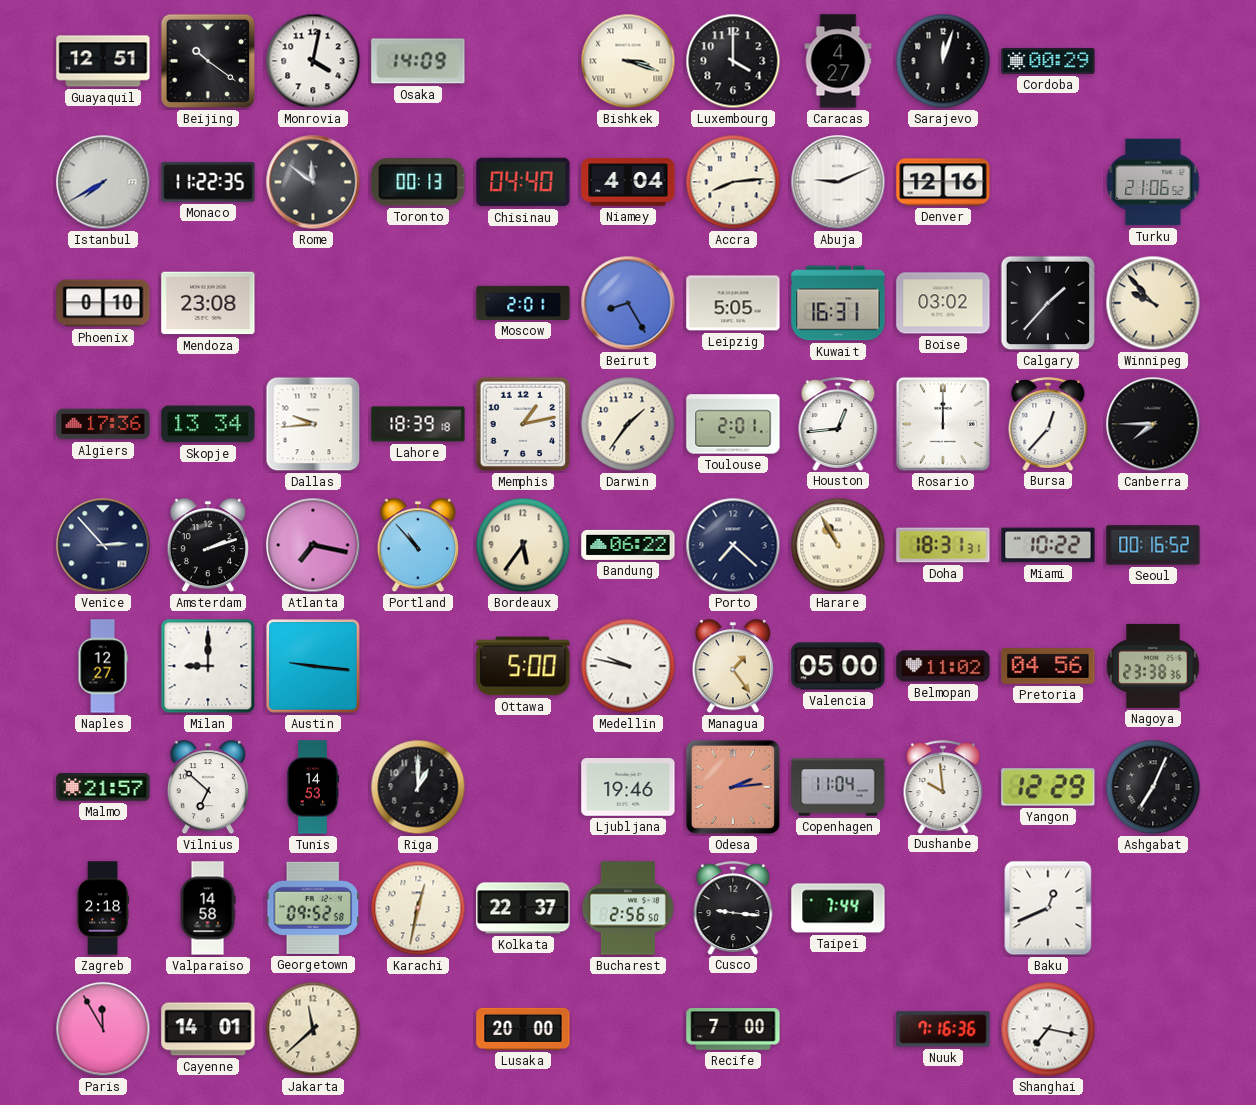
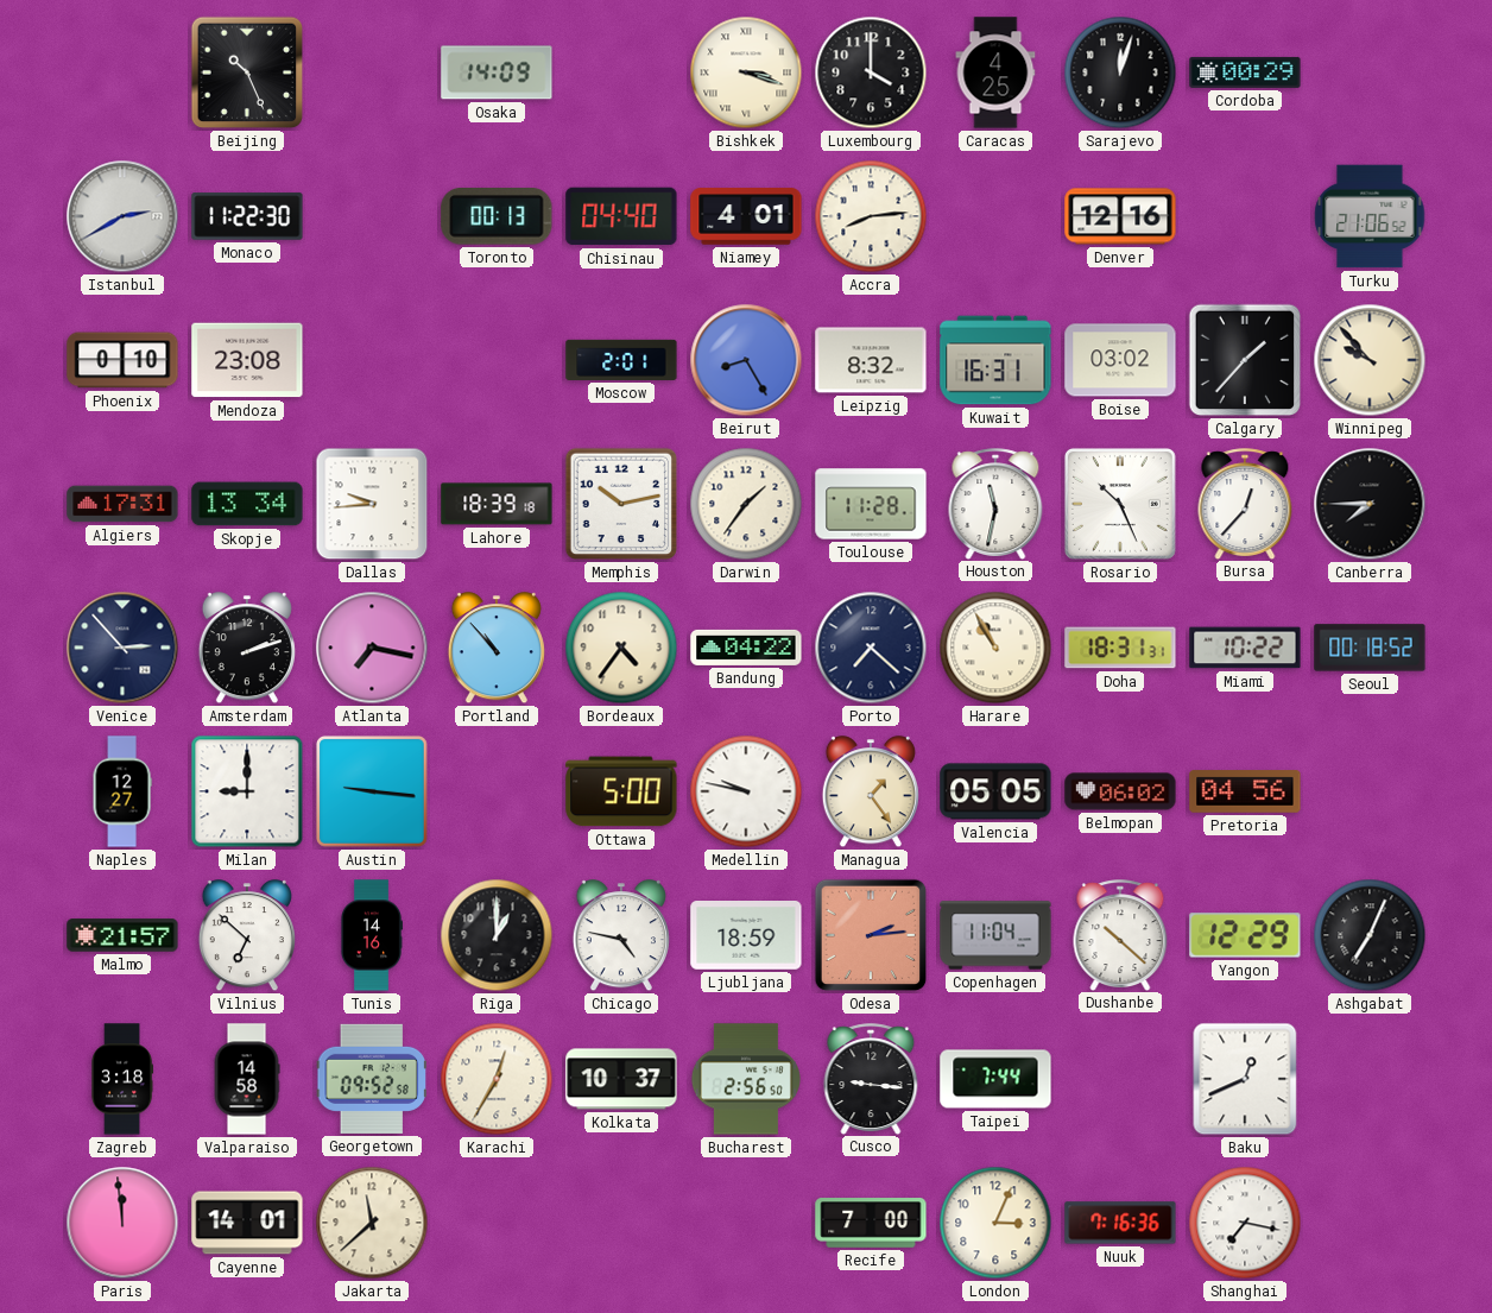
Guayaquil: 12:51 -> none
Beijing: 10:21 -> 10:26
Monrovia: 4:02 -> none
Caracas: 4:27 -> 4:25
Istanbul: 7:40 -> 2:40
Monaco: 11:22:35 -> 11:22:30
Rome: 11:51 -> none
Niamey: 4:04 -> 4:01
Abuja: 9:11 -> none
Leipzig: 5:05 -> 8:32
Algiers: 17:36 -> 17:31
Memphis: 1:13 -> 10:13
Toulouse: 2:01 -> 11:28
Houston: 12:44 -> 11:32
Rosario: 12:00 -> 10:26
Bordeaux: 5:36 -> 4:36
Bandung: 06:22 -> 04:22
Seoul: 00:16 -> 00:18
Valencia: 05:00 -> 05:05
Belmopan: 11:02 -> 06:02
Nagoya: 23:38 -> none
Tunis: 14:53 -> 14:16
Chicago: none -> 4:47
Ljubljana: 19:46 -> 18:59
Dushanbe: 9:59 -> 10:22
Zagreb: 2:18 -> 3:18
Karachi: 12:32 -> 12:35
Kolkata: 22:37 -> 10:37
Paris: 11:55 -> 11:59
Lusaka: 20:00 -> none
London: none -> 3:04
